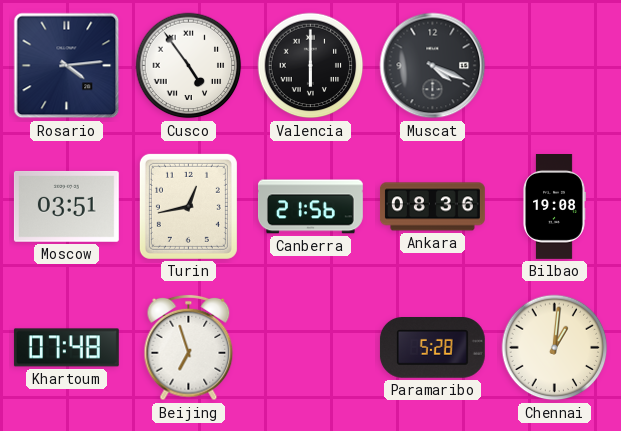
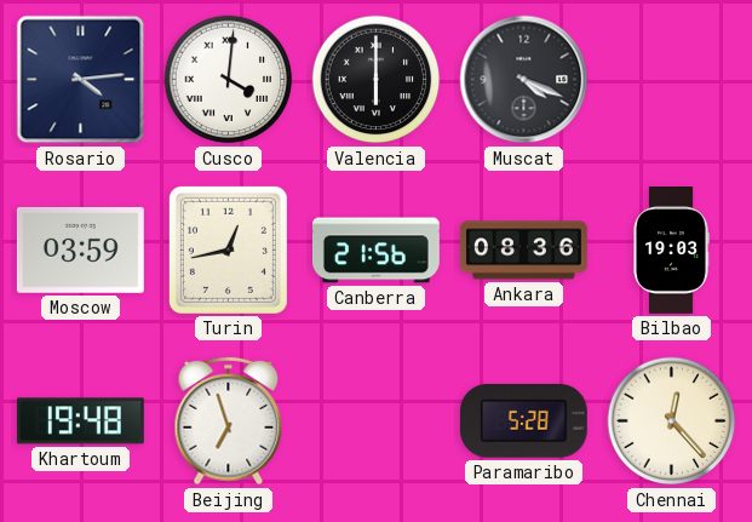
Cusco: 4:54 -> 4:01
Moscow: 03:51 -> 03:59
Bilbao: 19:08 -> 19:03
Khartoum: 07:48 -> 19:48
Chennai: 1:01 -> 12:23
